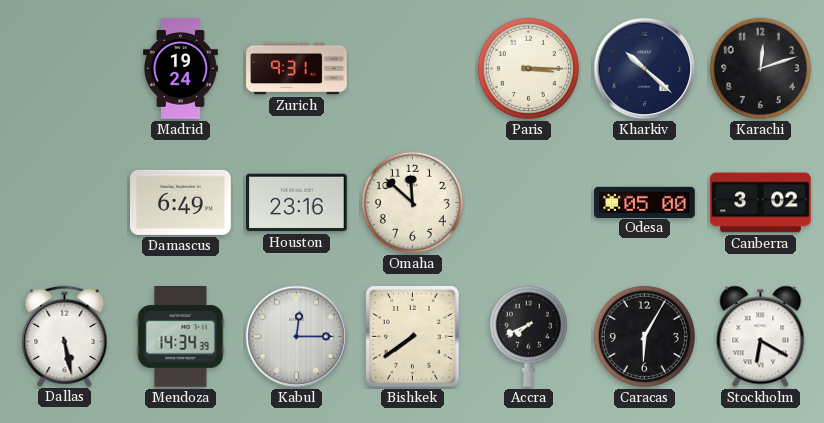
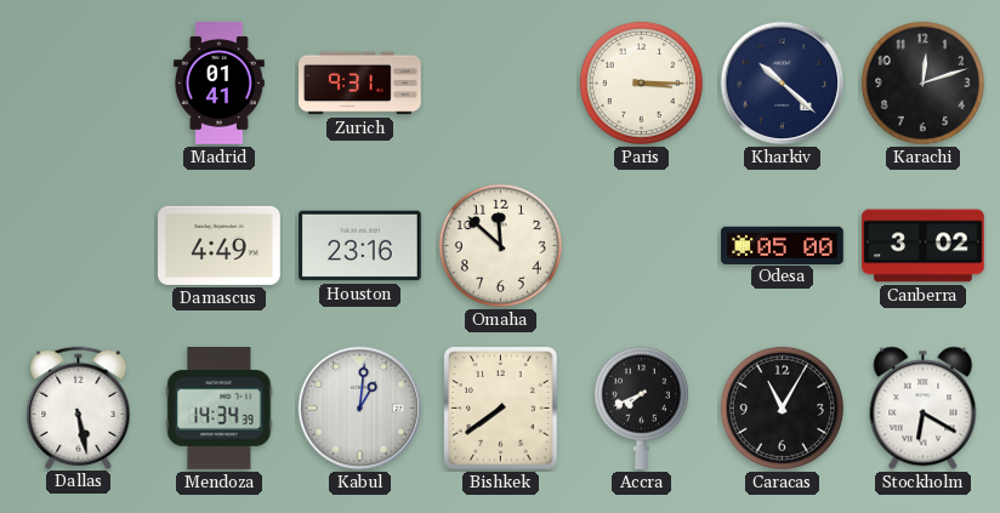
Madrid: 19:24 -> 01:41
Damascus: 6:49 -> 4:49
Kabul: 12:15 -> 1:01
Caracas: 6:05 -> 11:05
